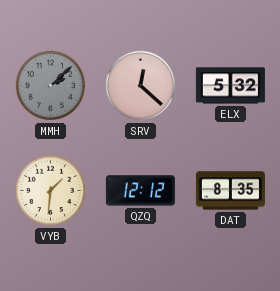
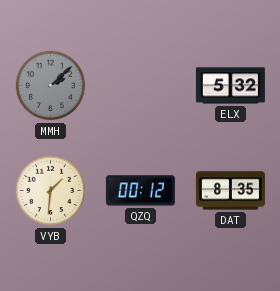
SRV: 12:22 -> none
QZQ: 12:12 -> 00:12
